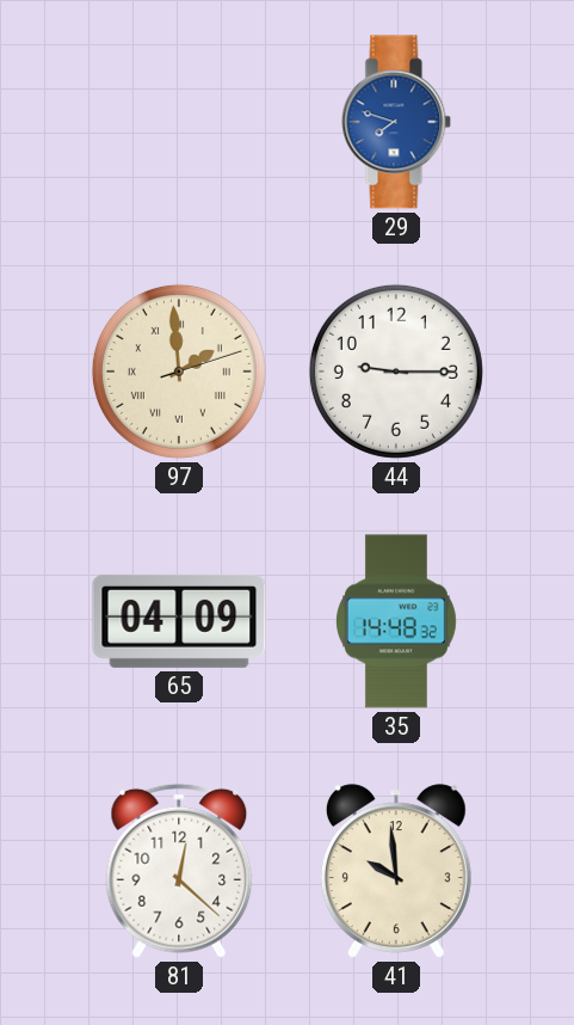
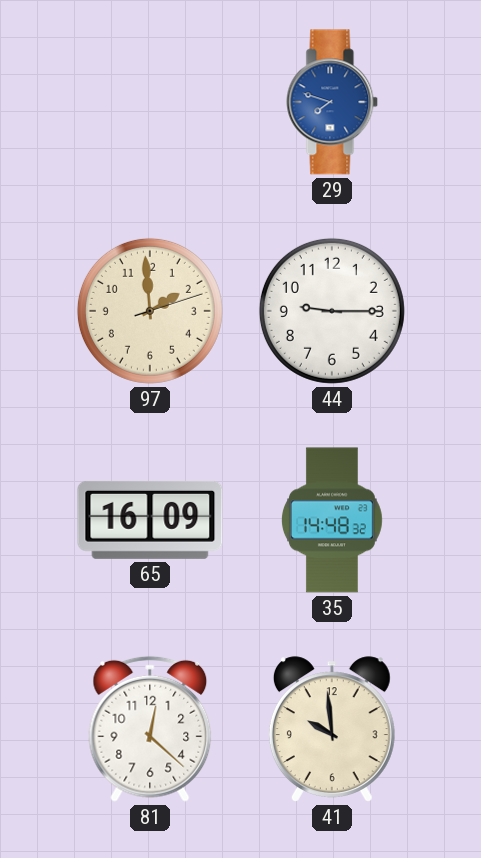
97 numerals: Roman -> Arabic
65: 04:09 -> 16:09
